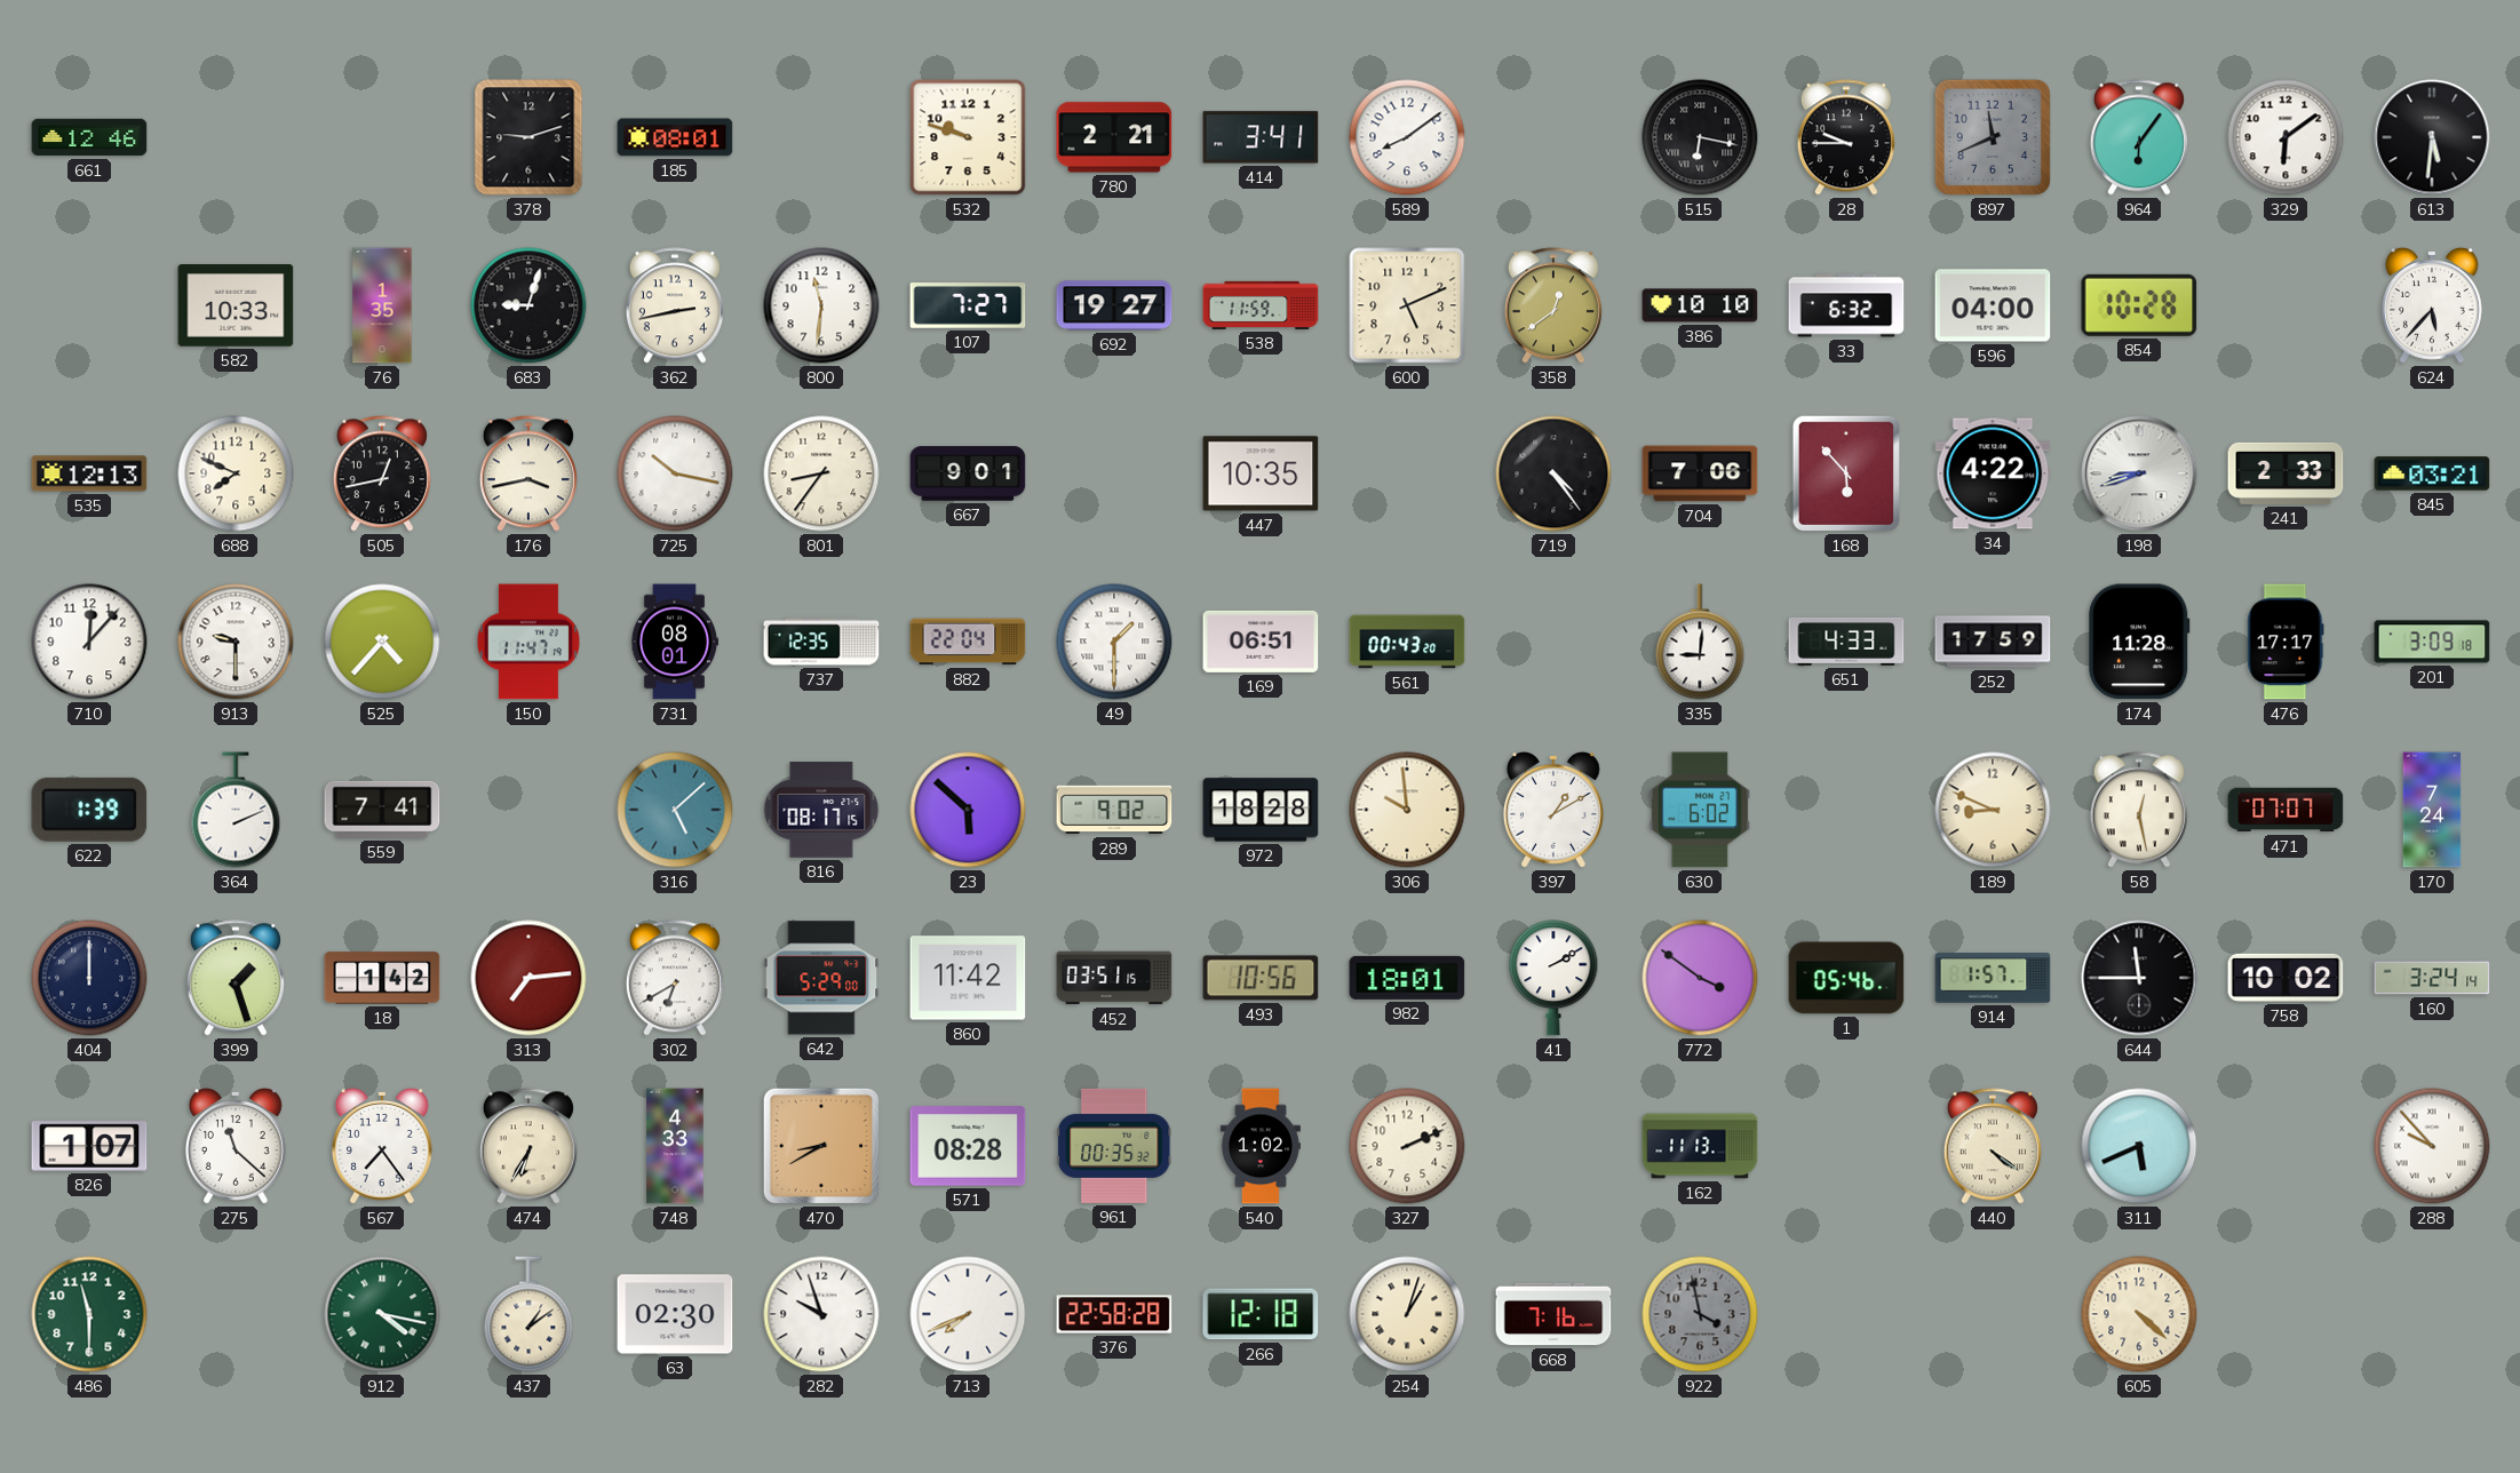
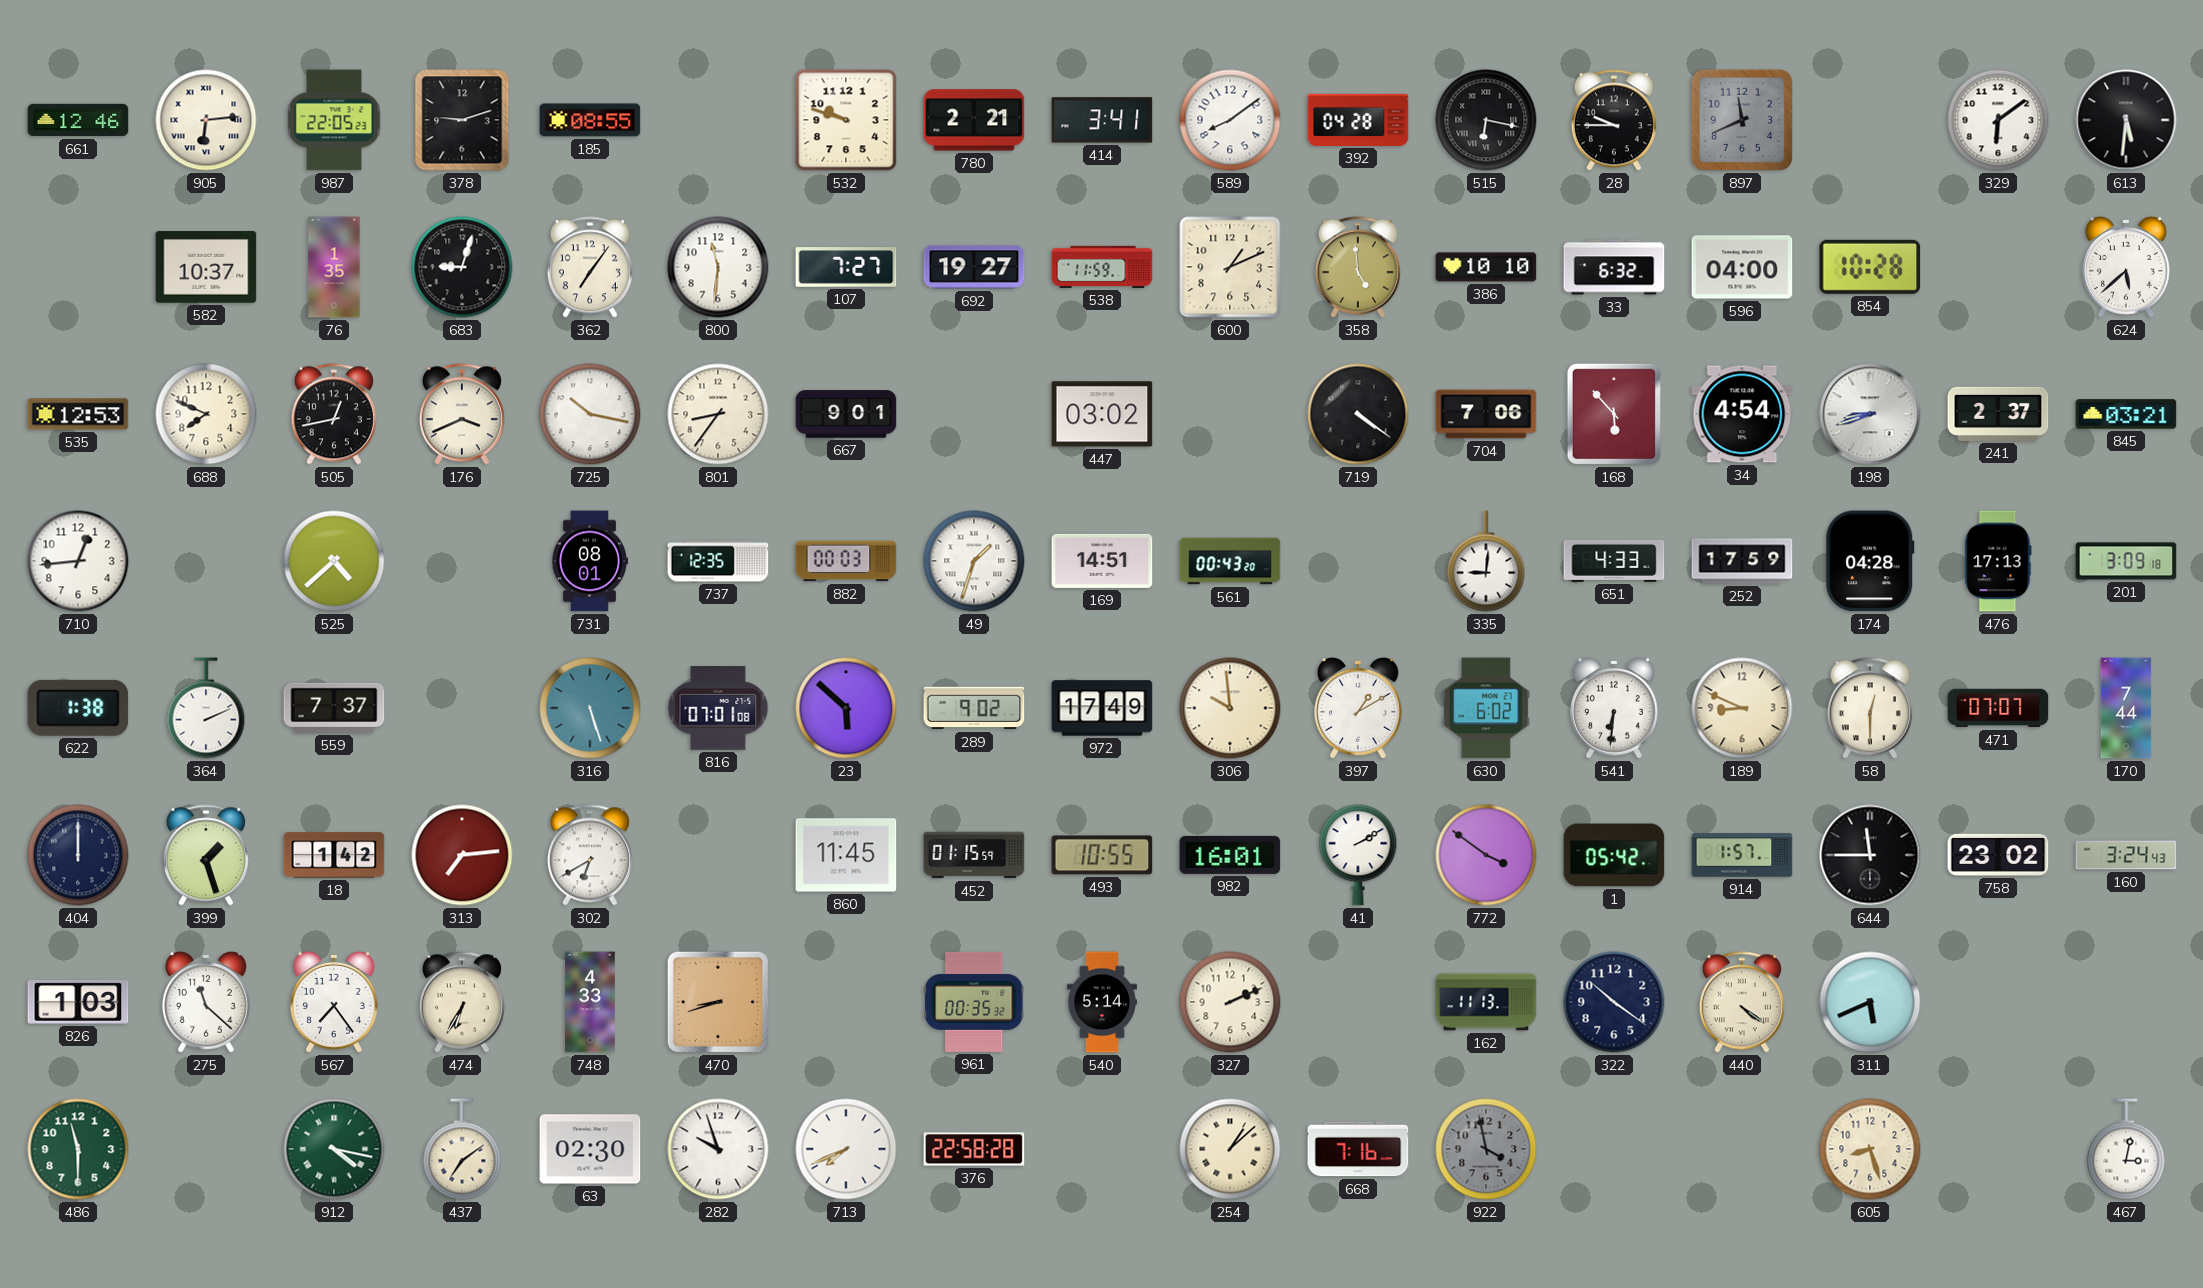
905: none -> 6:14
987: none -> 22:05
185: 08:01 -> 08:55
392: none -> 04:28
964: 6:06 -> none
582: 10:33 -> 10:37
362: 2:43 -> 7:06
600: 5:11 -> 1:11
358: 12:39 -> 4:59
624: 5:37 -> 5:38
535: 12:13 -> 12:53
176: 3:43 -> 3:41
447: 10:35 -> 03:02
719: 4:24 -> 4:21
34: 4:22 -> 4:54
241: 2:33 -> 2:37
710: 12:07 -> 12:44
913: 9:30 -> none
525: 4:37 -> 4:38
150: 11:47 -> none
882: 22:04 -> 00:03
49: 1:30 -> 1:33
169: 06:51 -> 14:51
174: 11:28 -> 04:28
476: 17:17 -> 17:13
622: 1:39 -> 1:38
559: 7:41 -> 7:37
316: 5:08 -> 5:27
816: 08:17 -> 07:01
972: 18:28 -> 17:49
541: none -> 6:31
58: 12:28 -> 12:30
170: 7:24 -> 7:44
642: 5:29 -> none
860: 11:42 -> 11:45
452: 03:51 -> 01:15
493: 10:56 -> 10:55
982: 18:01 -> 16:01
1: 05:46 -> 05:42
758: 10:02 -> 23:02
160: 3:24:14 -> 3:24:43
826: 1:07 -> 1:03
470: 8:40 -> 8:42
571: 08:28 -> none
540: 1:02 -> 5:14
322: none -> 10:21
288: 9:53 -> none
437: 1:09 -> 7:09
266: 12:18 -> none
254: 1:03 -> 1:08
605: 4:22 -> 8:27
467: none -> 3:02
